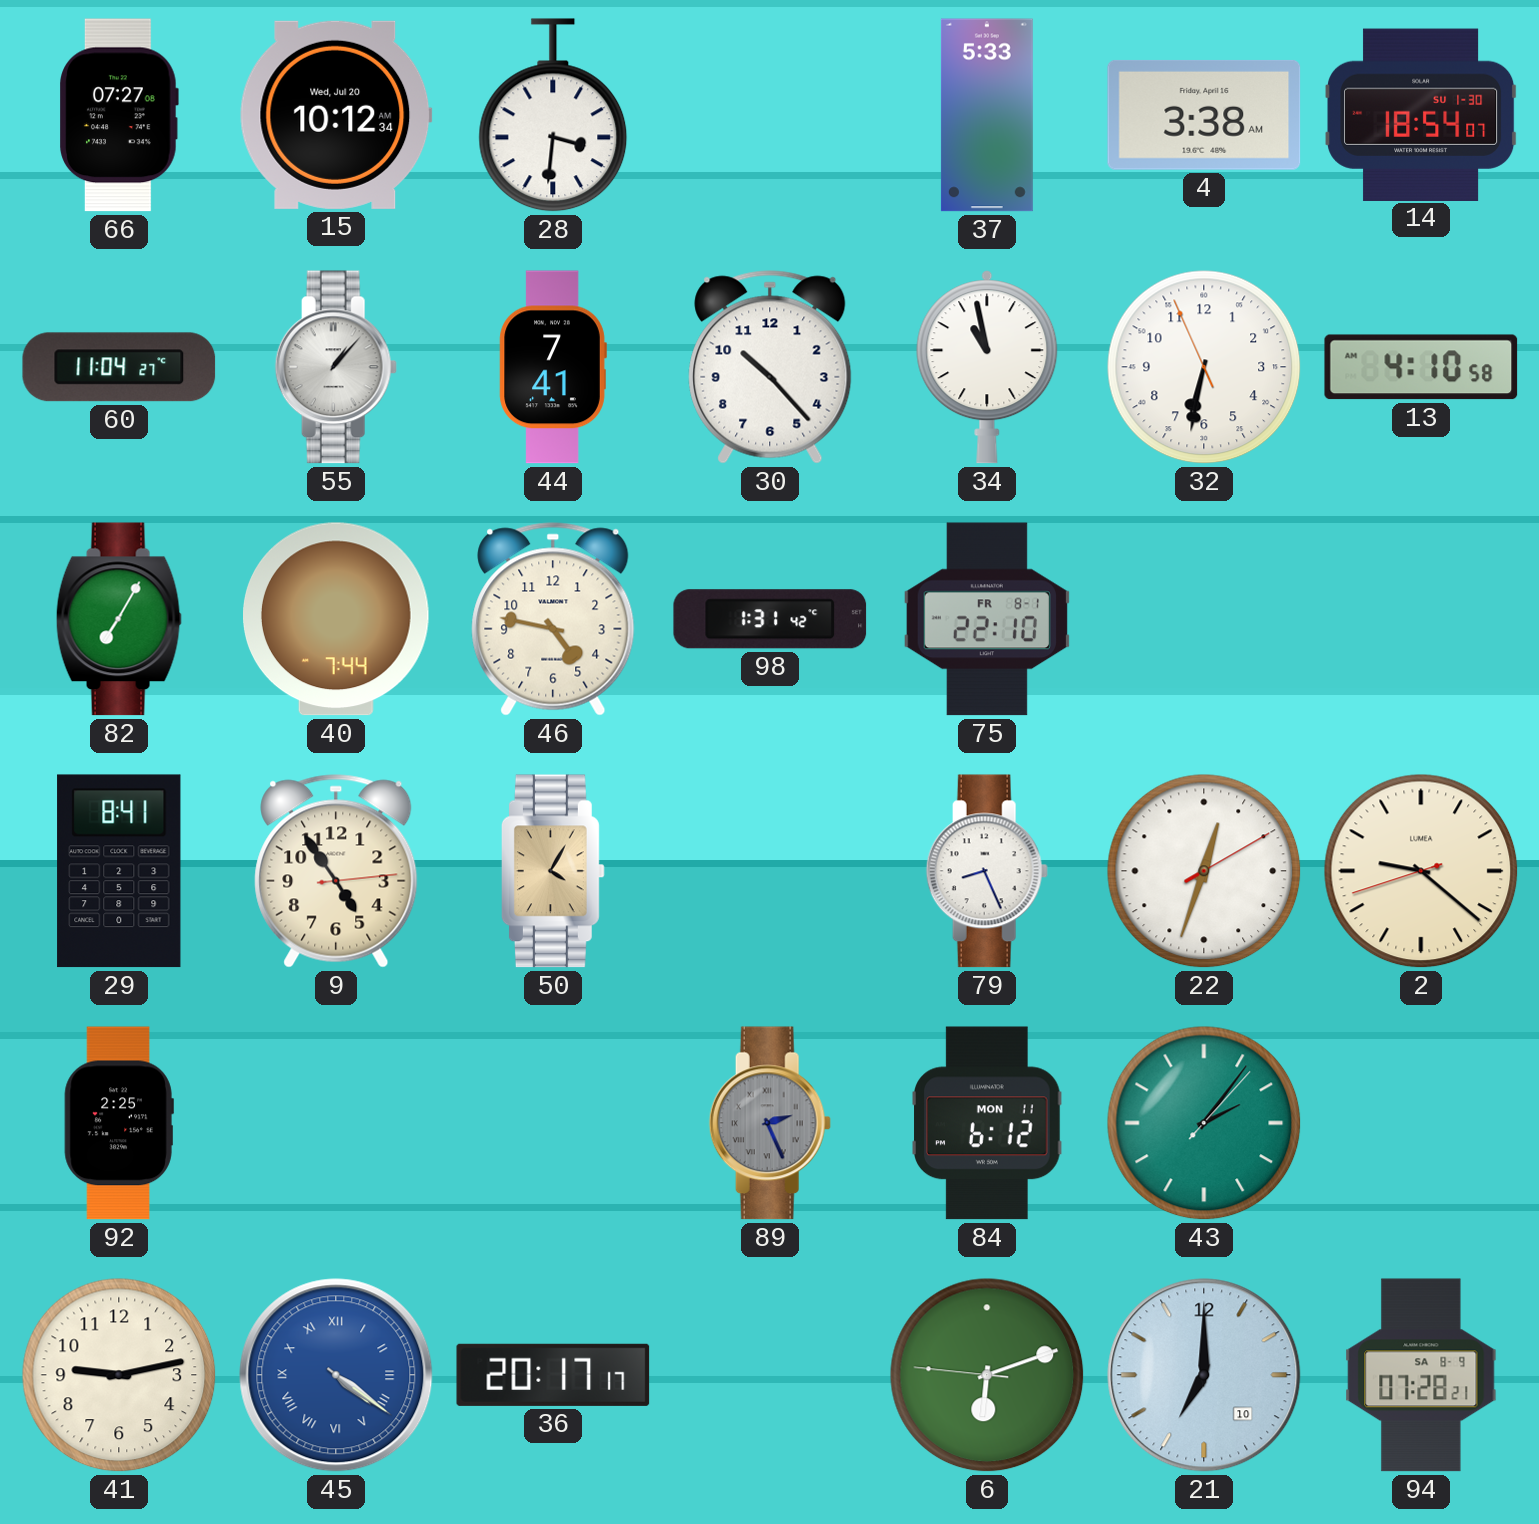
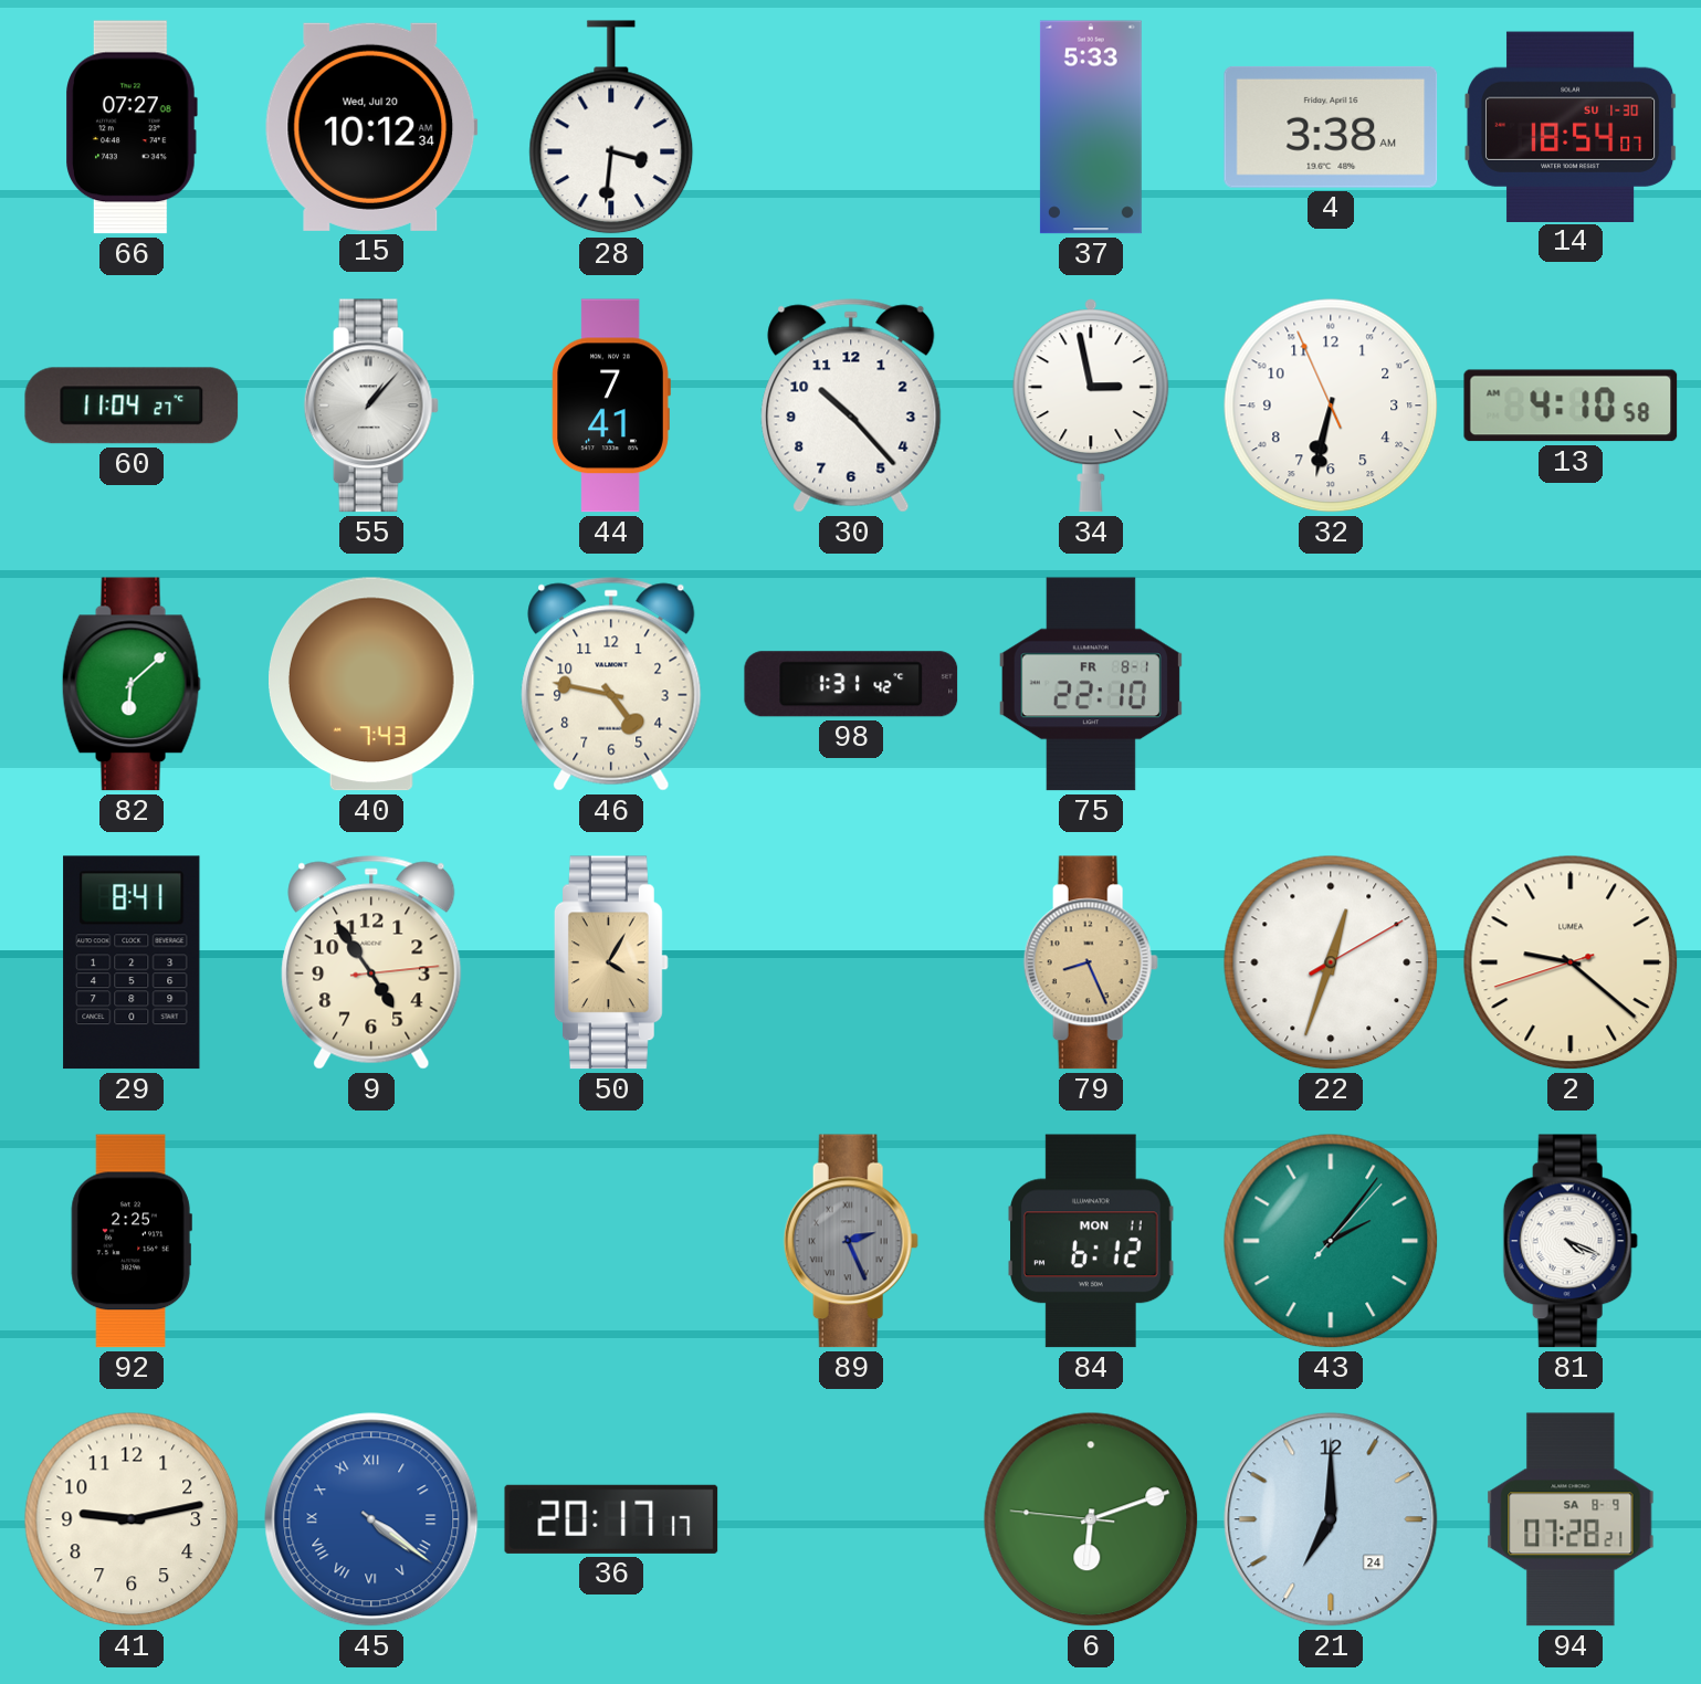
34: 10:58 -> 2:58
82: 7:05 -> 6:08
40: 7:44 -> 7:43
79 dial: white -> champagne
81: none -> 4:19
21 date: 10 -> 24
